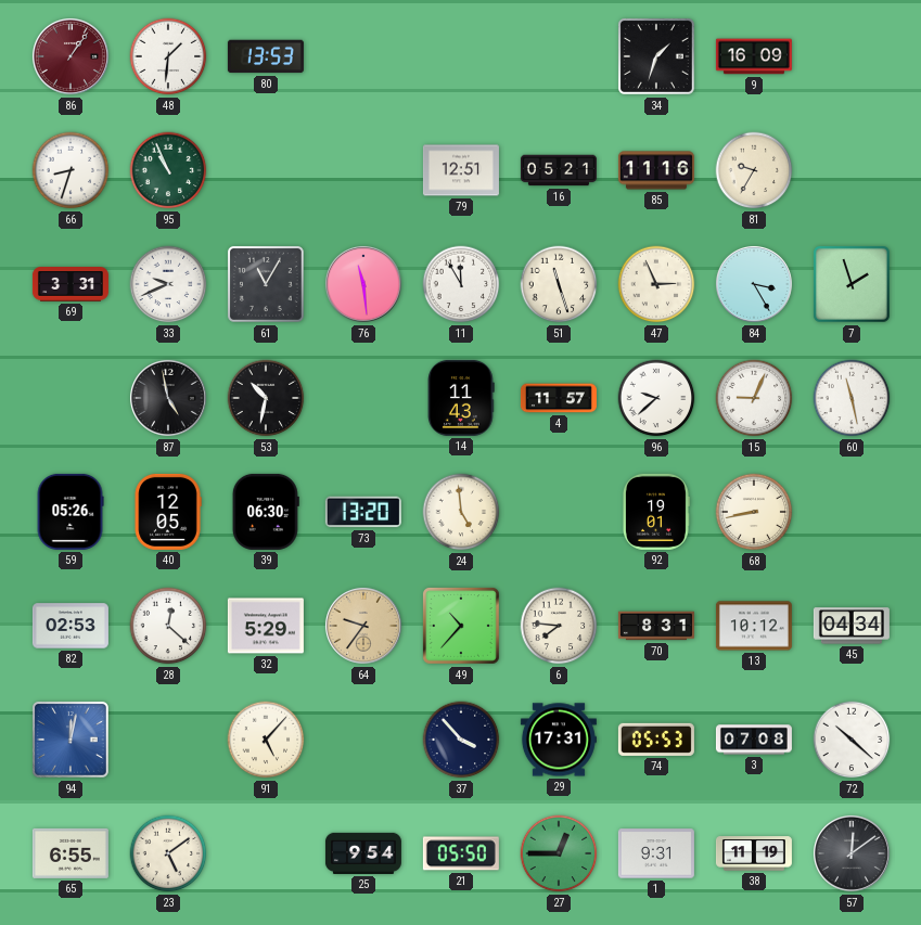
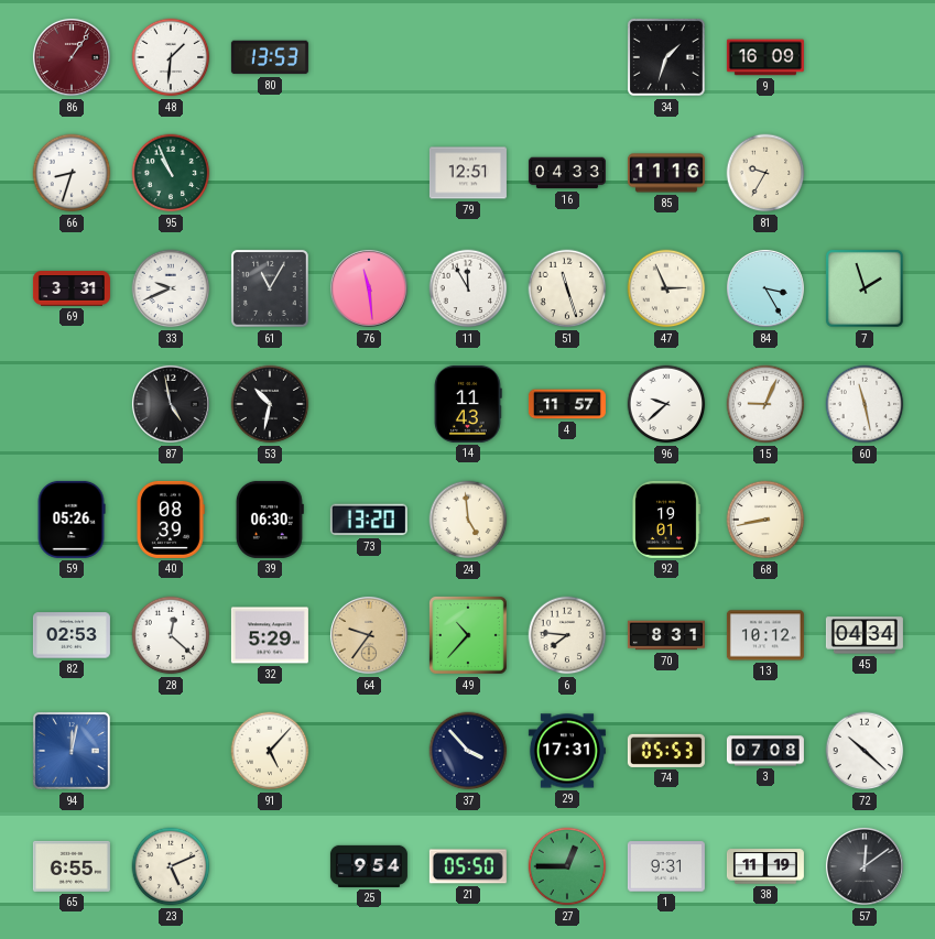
16: 05:21 -> 04:33
40: 12:05 -> 08:39
23: 5:09 -> 5:11
